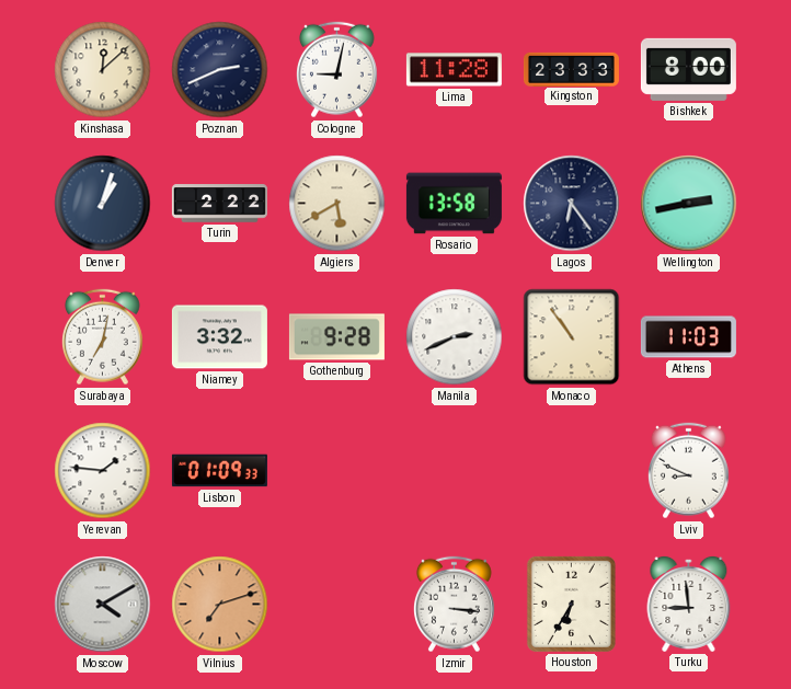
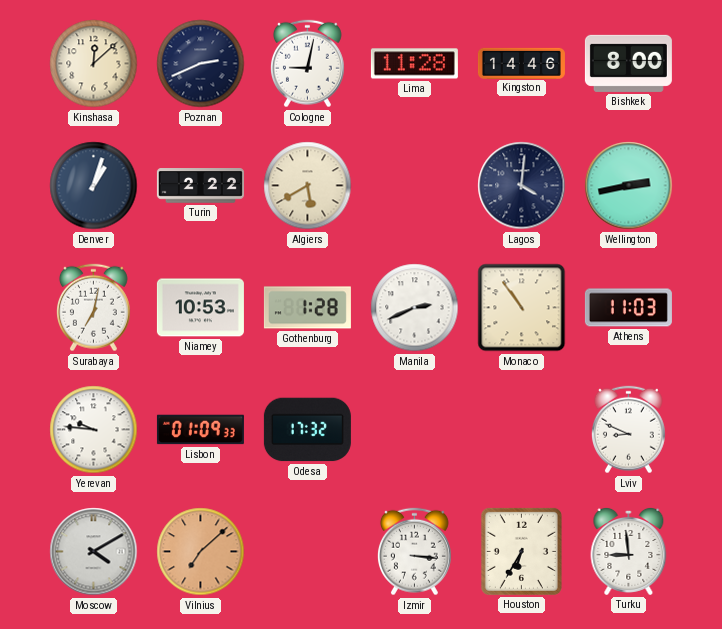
Kingston: 23:33 -> 14:46
Rosario: 13:58 -> none
Lagos: 6:24 -> 4:01
Niamey: 3:32 -> 10:53
Gothenburg: 9:28 -> 1:28
Yerevan: 1:46 -> 9:46
Odesa: none -> 17:32
Vilnius: 7:12 -> 7:08
